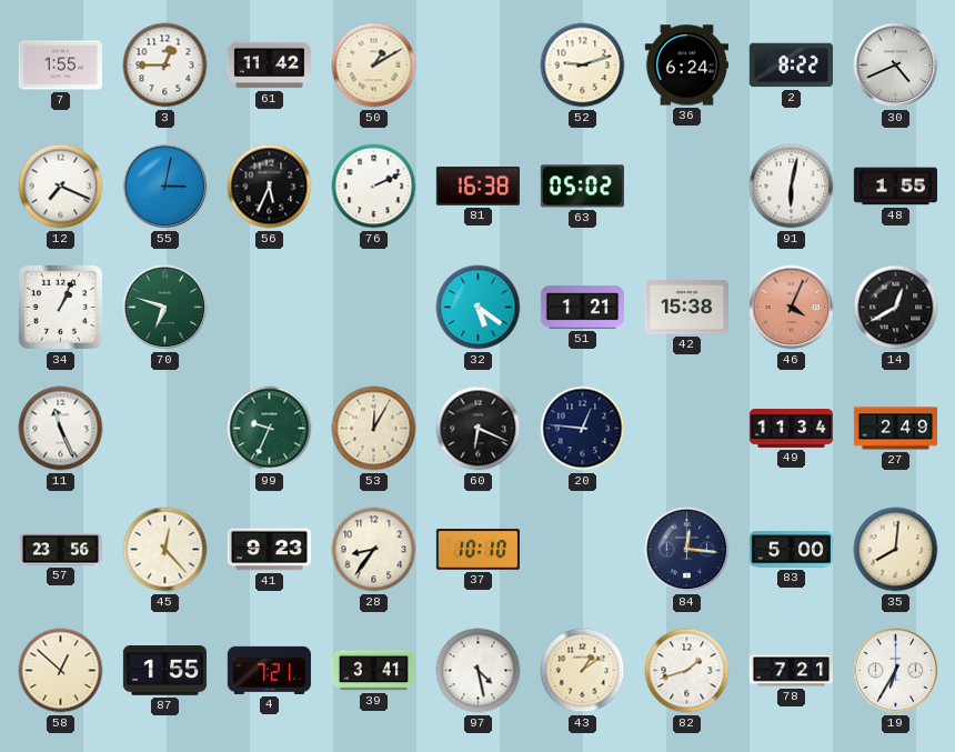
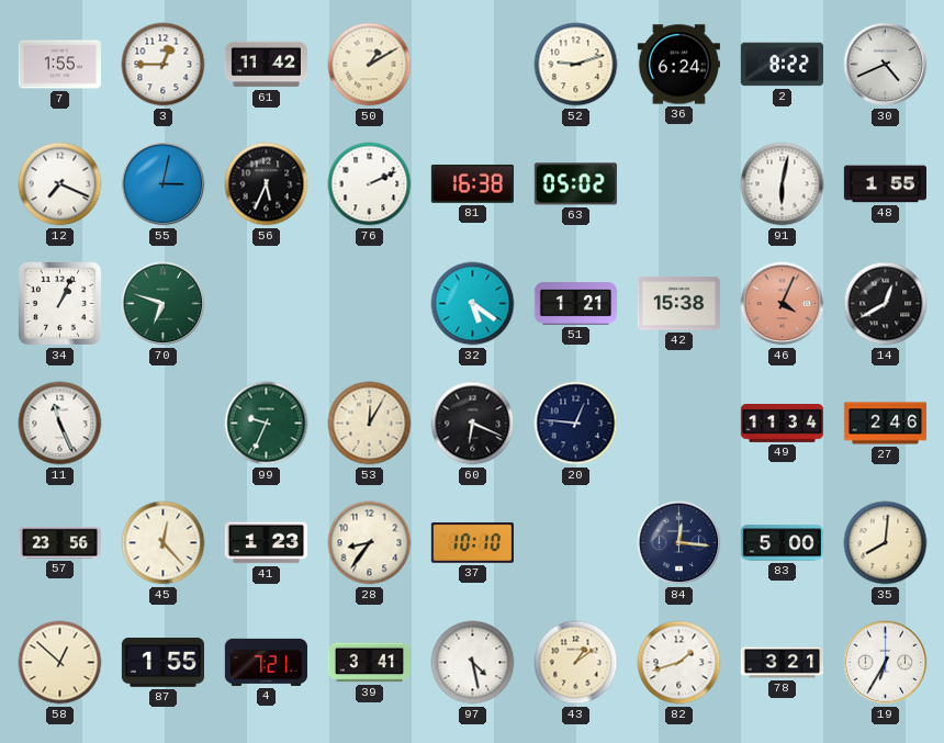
27: 2:49 -> 2:46
41: 9:23 -> 1:23
78: 7:21 -> 3:21
